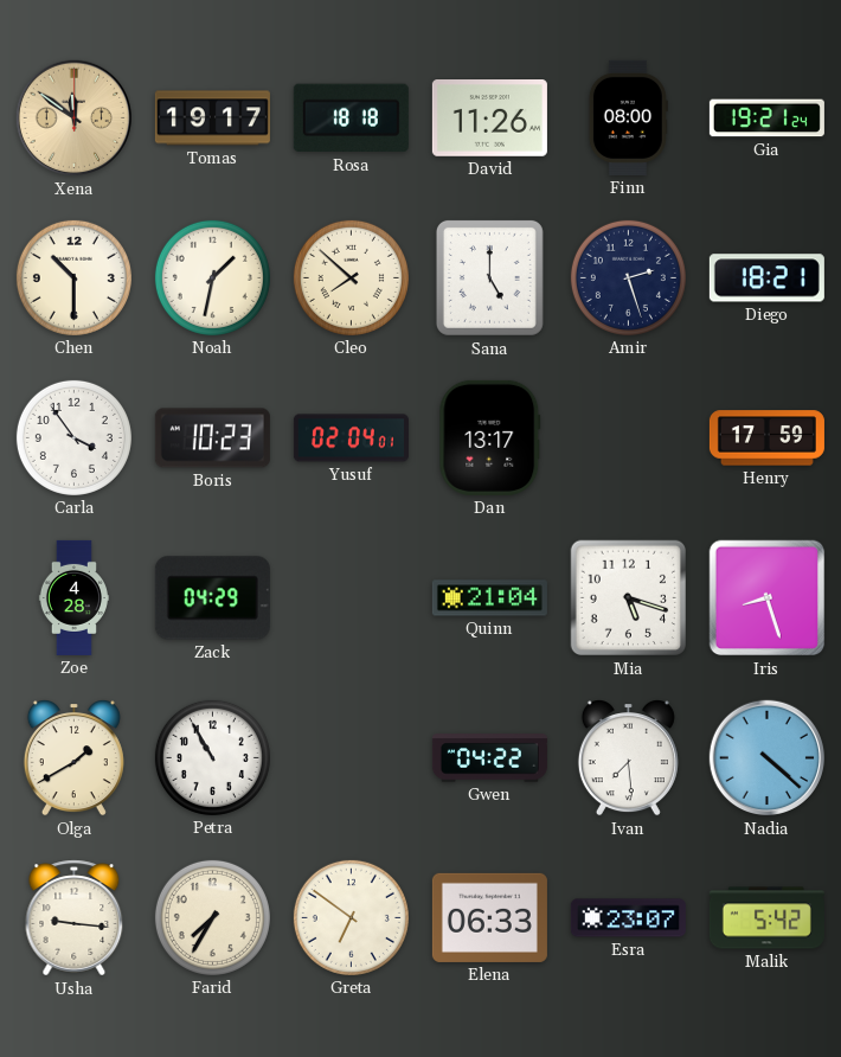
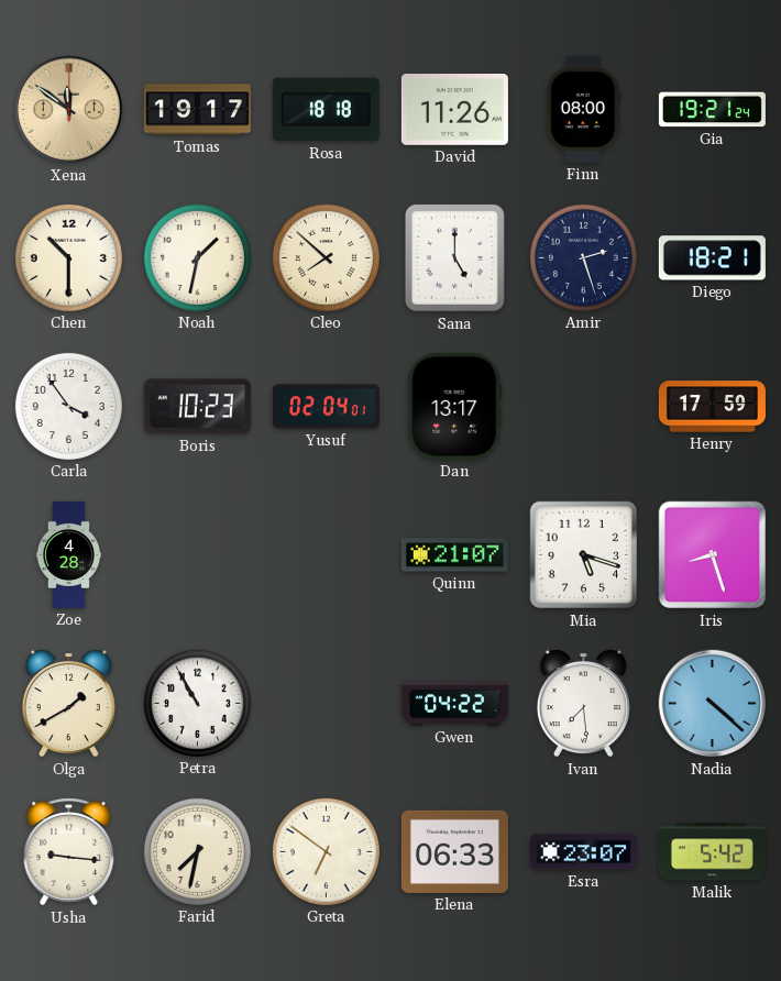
Zack: 04:29 -> none
Quinn: 21:04 -> 21:07
Farid: 7:35 -> 7:32
